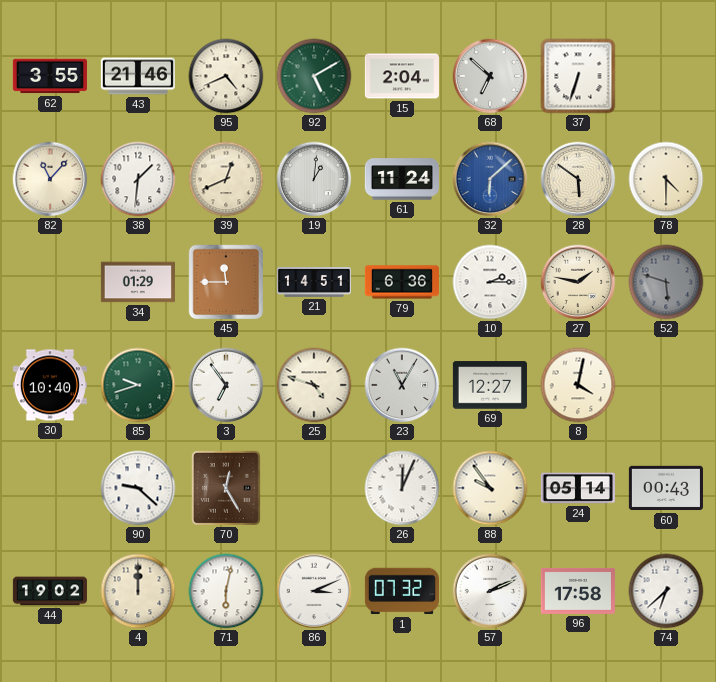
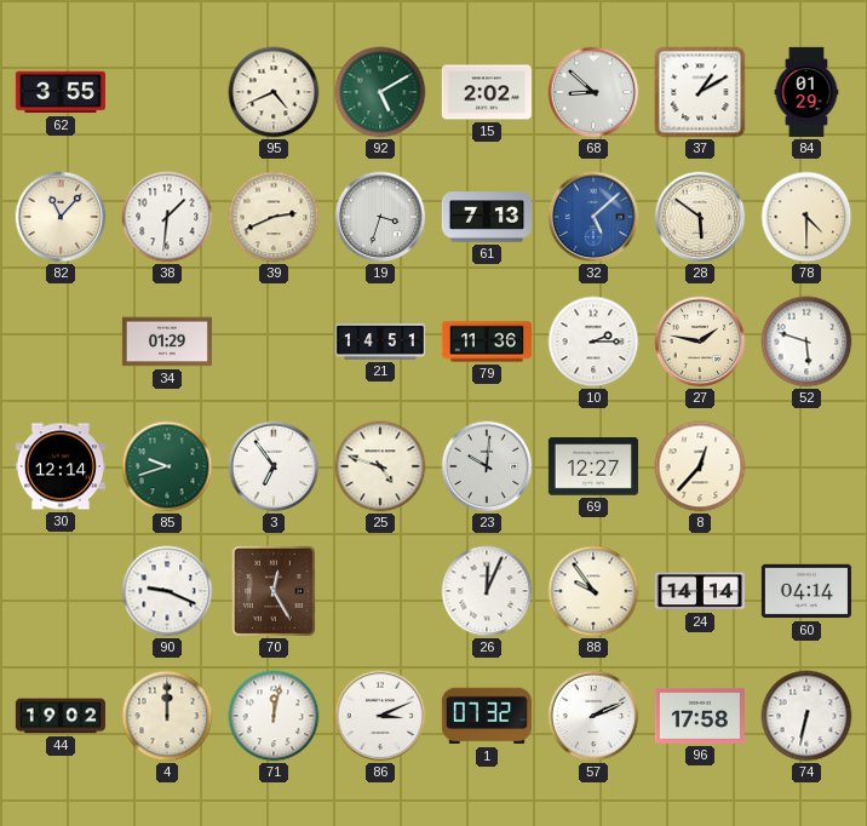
43: 21:46 -> none
15: 2:04 -> 2:02
68: 6:52 -> 8:52
37: 6:33 -> 1:10
84: none -> 01:29
39: 12:41 -> 2:41
19: 1:01 -> 3:33
61: 11:24 -> 7:13
32: 6:08 -> 5:08
45: 11:45 -> none
79: 6:36 -> 11:36
52 dial: grey -> white
30: 10:40 -> 12:14
23: 11:05 -> 10:01
8: 4:02 -> 12:37
90: 9:22 -> 9:19
24: 05:14 -> 14:14
60: 00:43 -> 04:14
71: 6:02 -> 12:02
74: 6:38 -> 6:32
